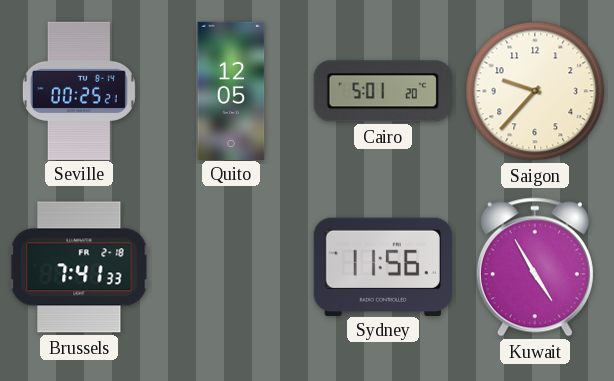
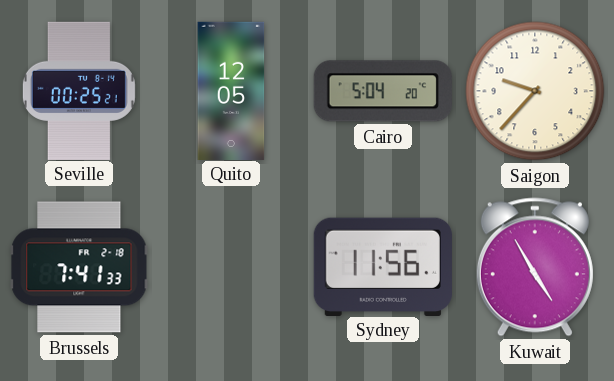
Cairo: 5:01 -> 5:04
